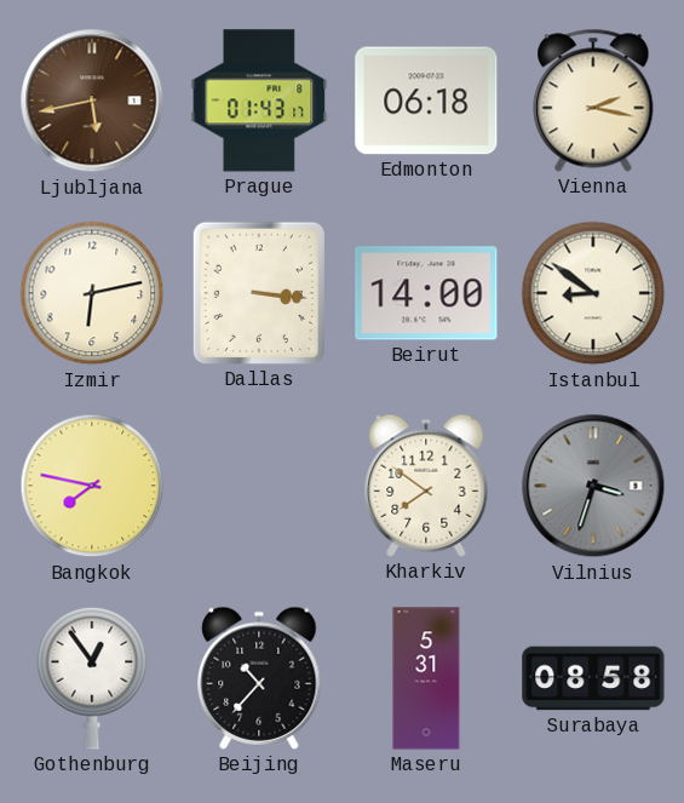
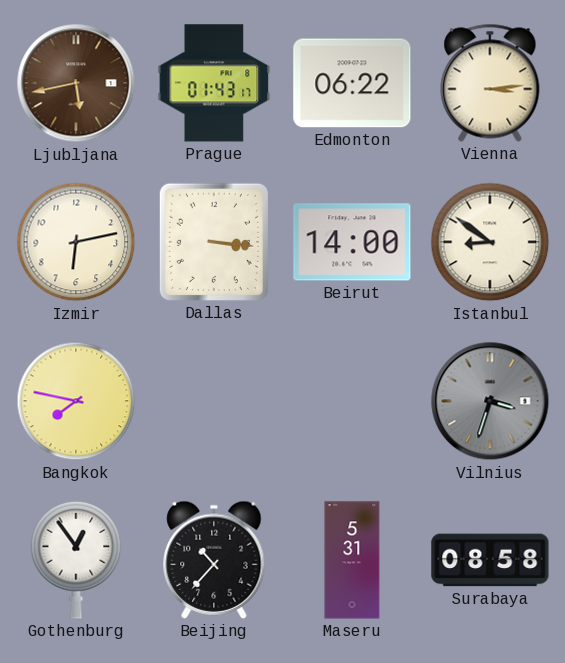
Edmonton: 06:18 -> 06:22
Vienna: 2:17 -> 3:14
Kharkiv: 7:51 -> none
